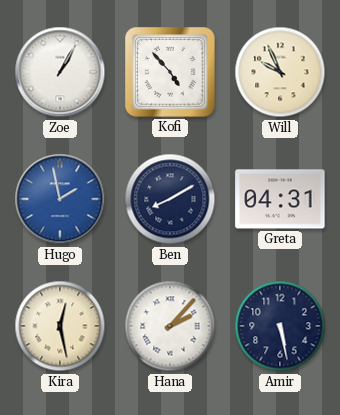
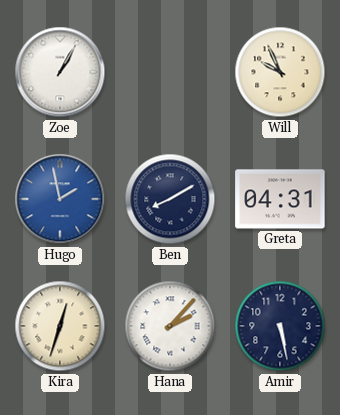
Kofi: 4:53 -> none
Kira: 12:28 -> 12:33
